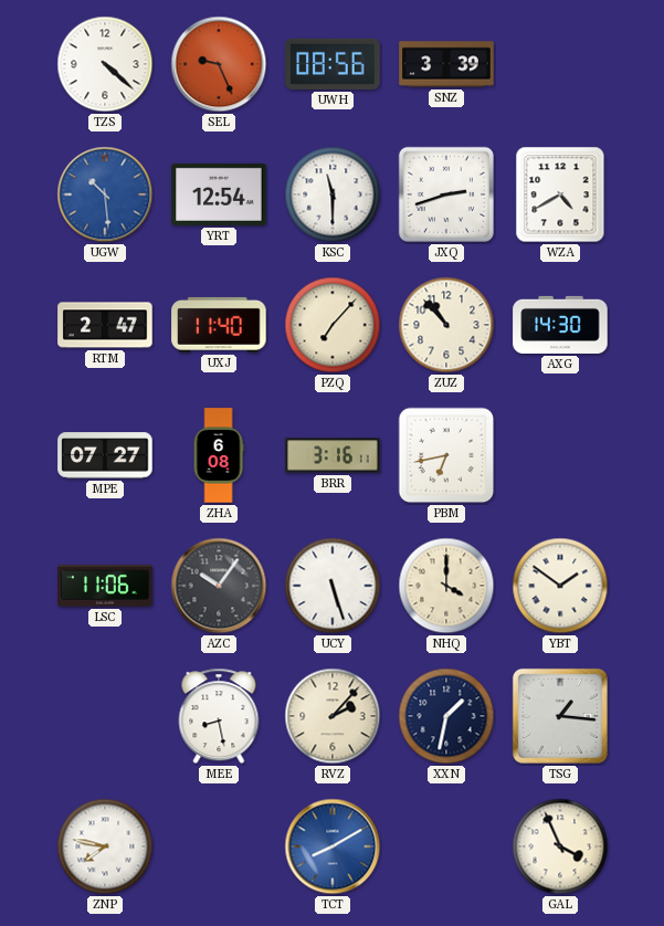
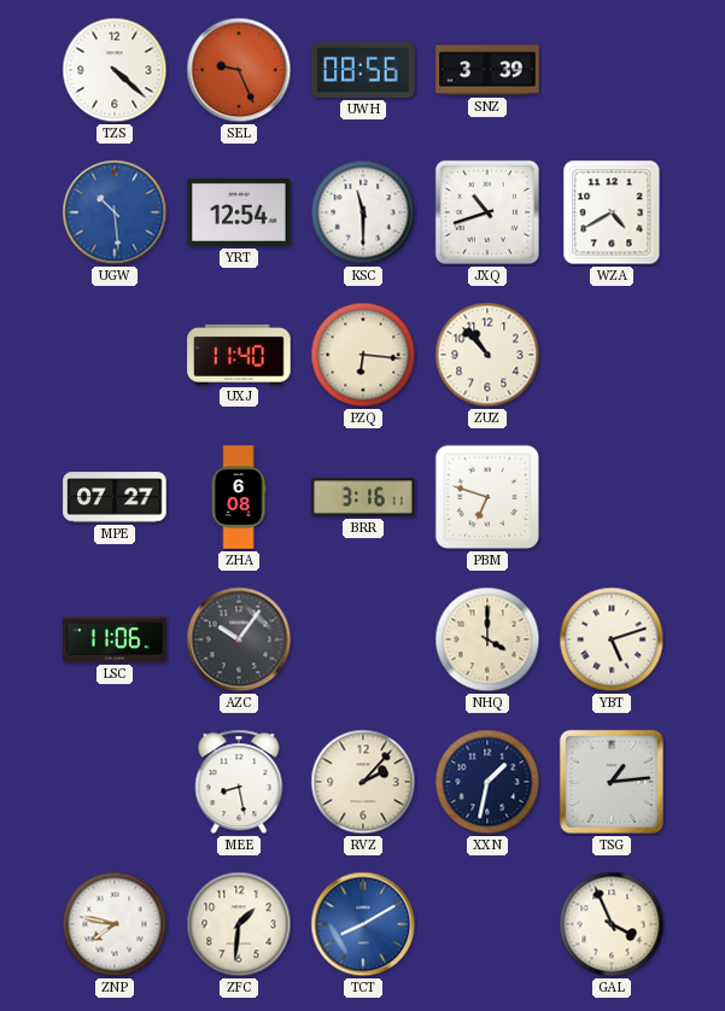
JXQ: 2:42 -> 10:42
RTM: 2:47 -> none
PZQ: 7:07 -> 6:16
AXG: 14:30 -> none
PBM: 6:43 -> 6:48
UCY: 5:27 -> none
YBT: 1:51 -> 5:12
TSG: 1:16 -> 1:14
ZFC: none -> 1:31
